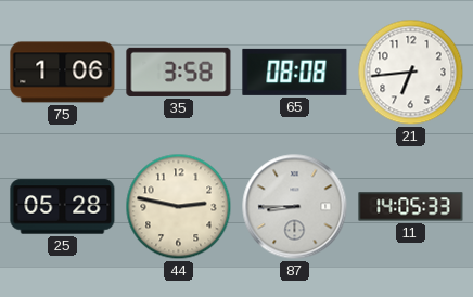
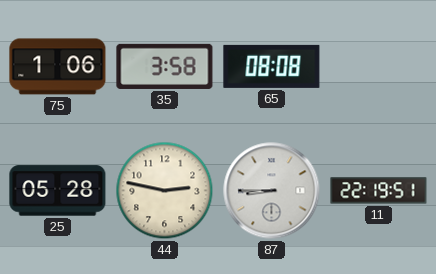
21: 6:44 -> none
11: 14:05 -> 22:19
